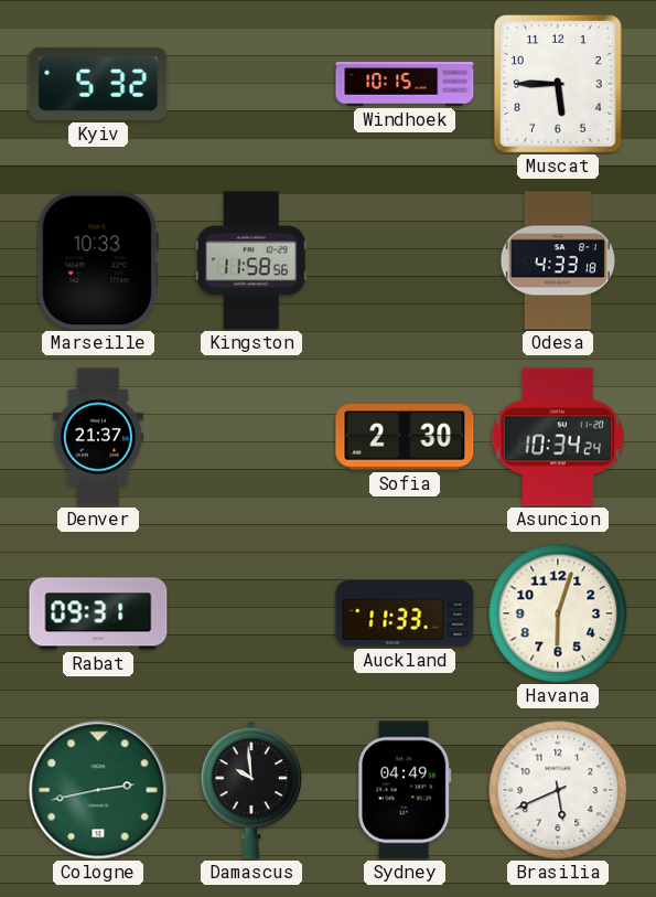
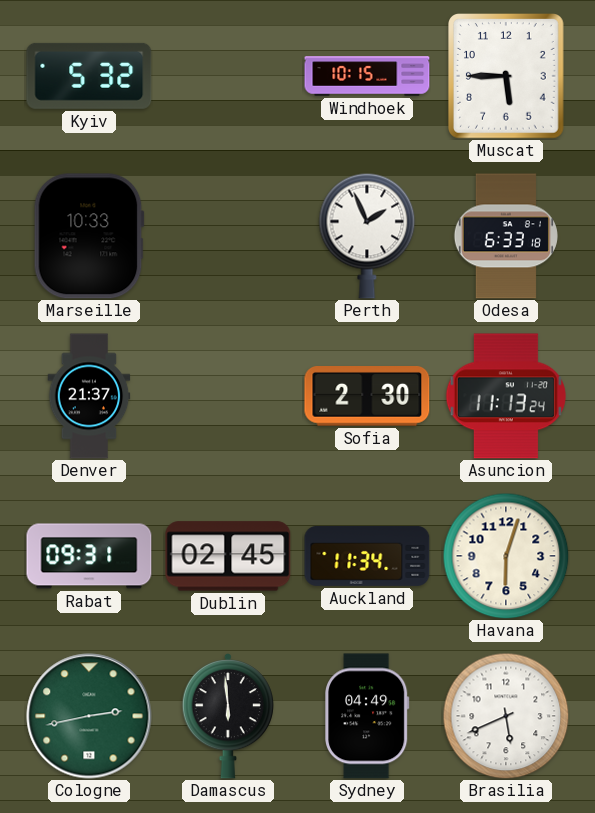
Kingston: 11:58 -> none
Perth: none -> 1:56
Odesa: 4:33 -> 6:33
Asuncion: 10:34 -> 11:13
Dublin: none -> 02:45
Auckland: 11:33 -> 11:34
Damascus: 9:59 -> 5:59
